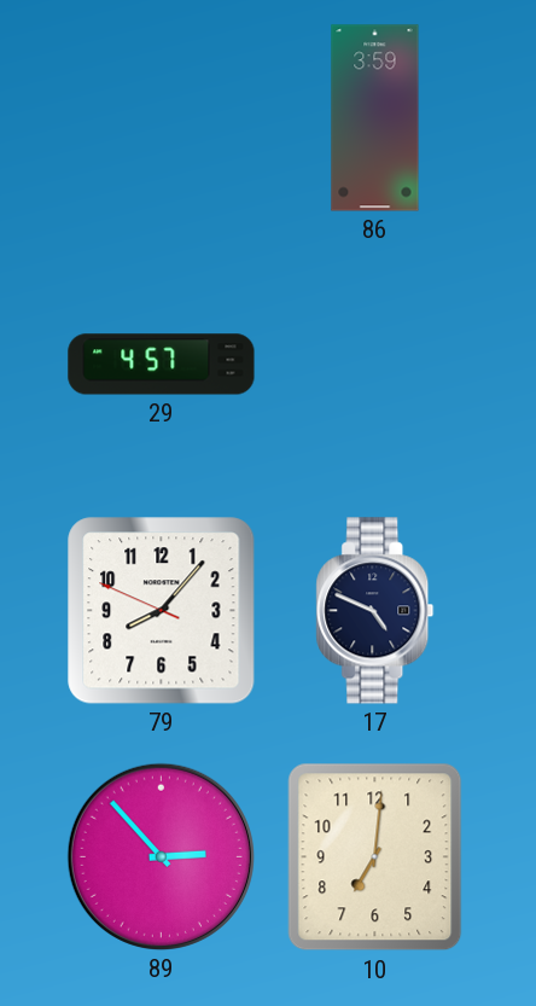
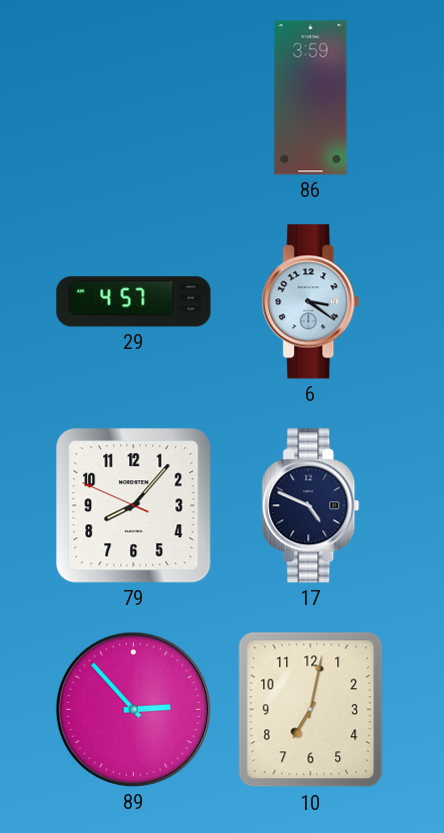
6: none -> 3:21
10: 7:01 -> 7:02
